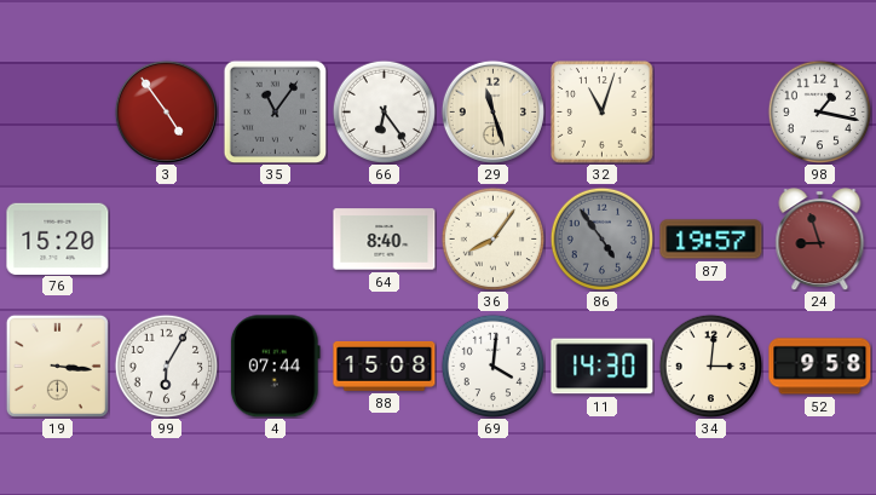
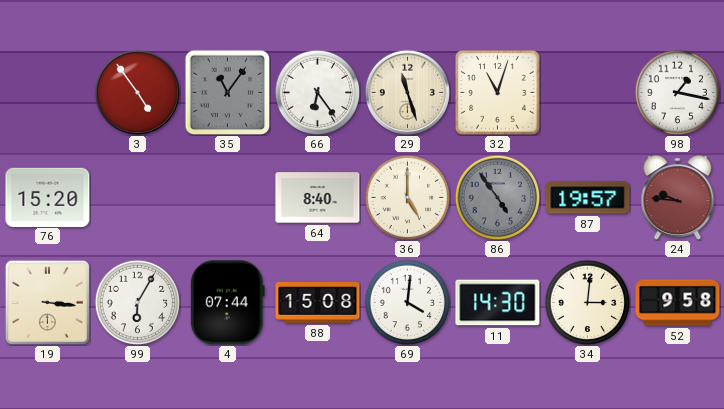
36: 8:06 -> 5:00
24: 8:57 -> 9:46
